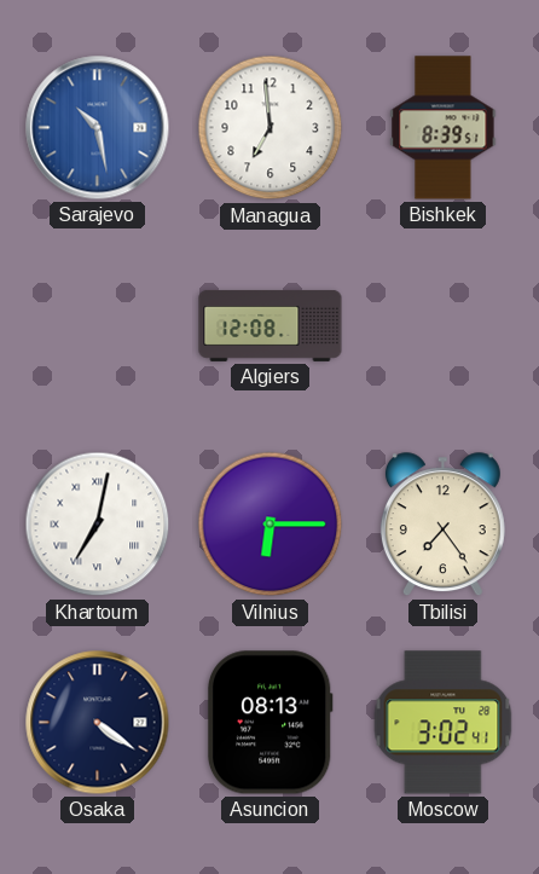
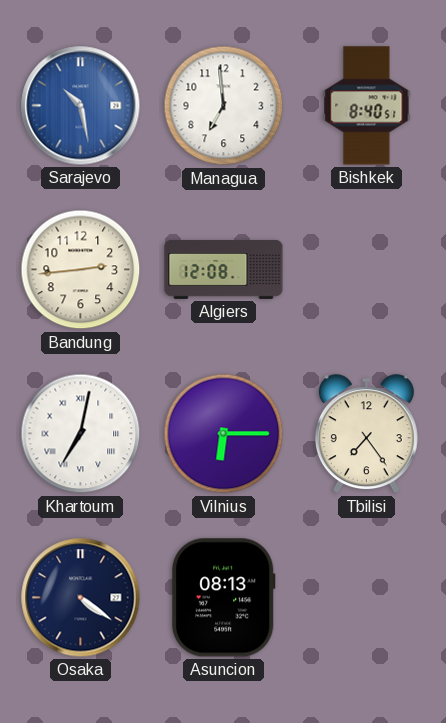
Bishkek: 8:39 -> 8:40
Bandung: none -> 2:44
Moscow: 3:02 -> none
